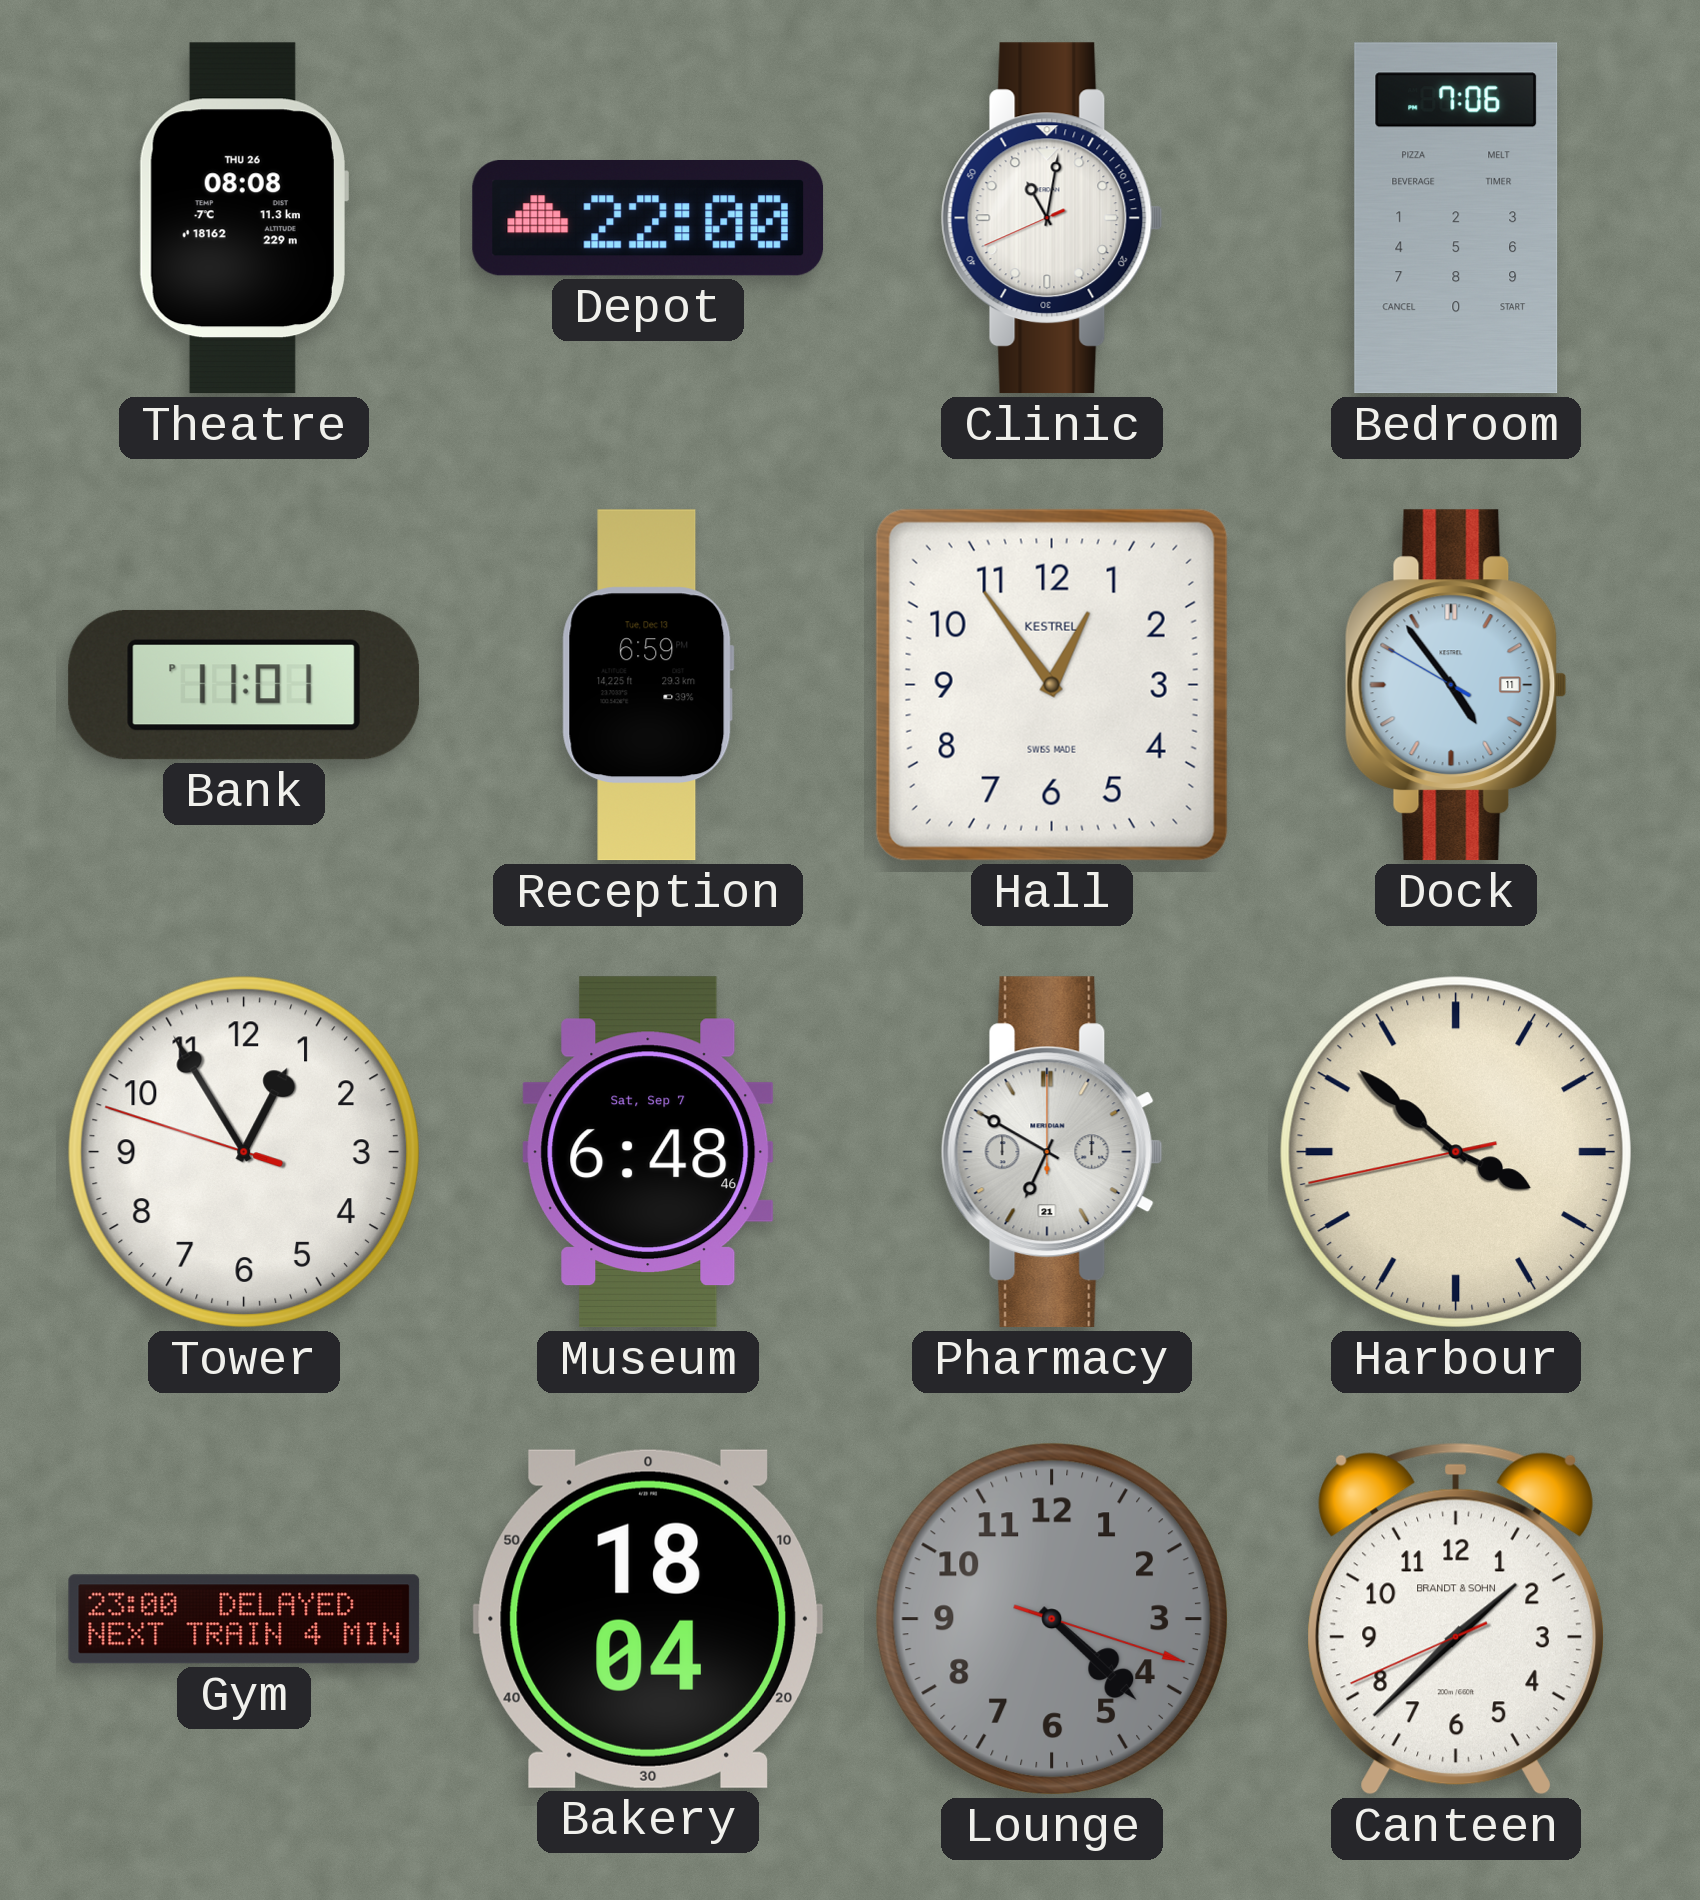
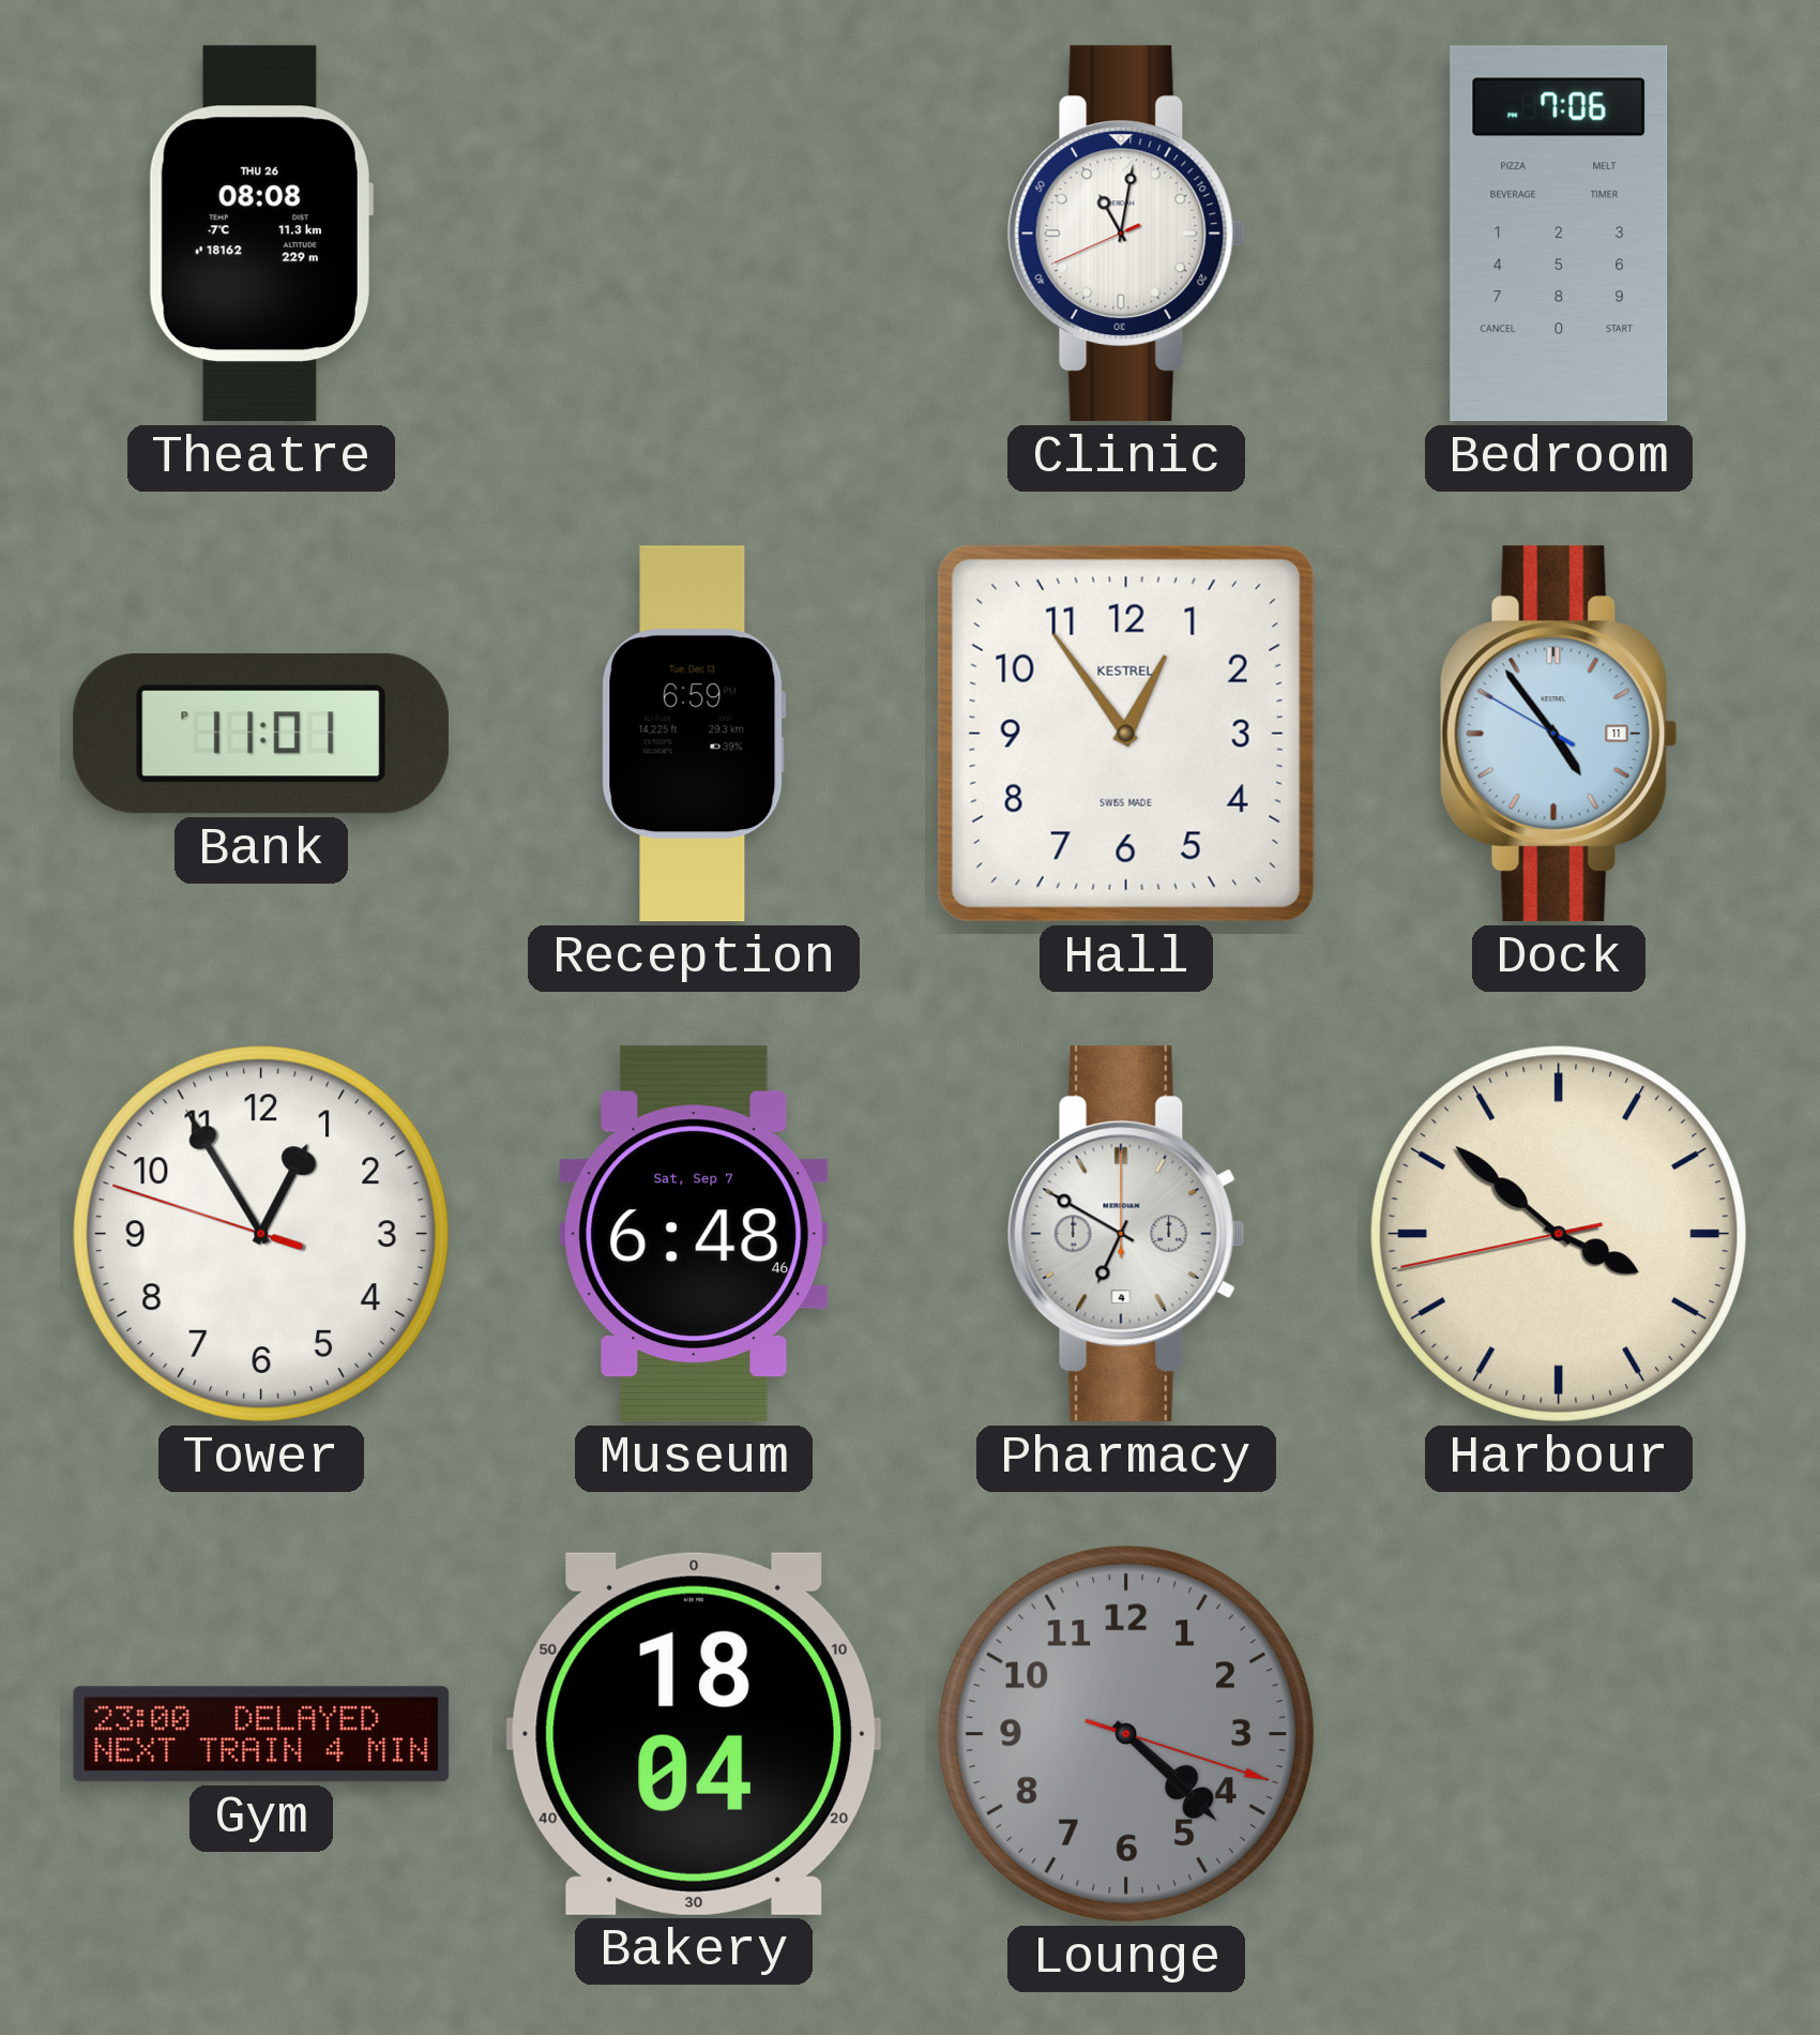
Depot: 22:00 -> none
Pharmacy date: 21 -> 4
Canteen: 1:37 -> none
